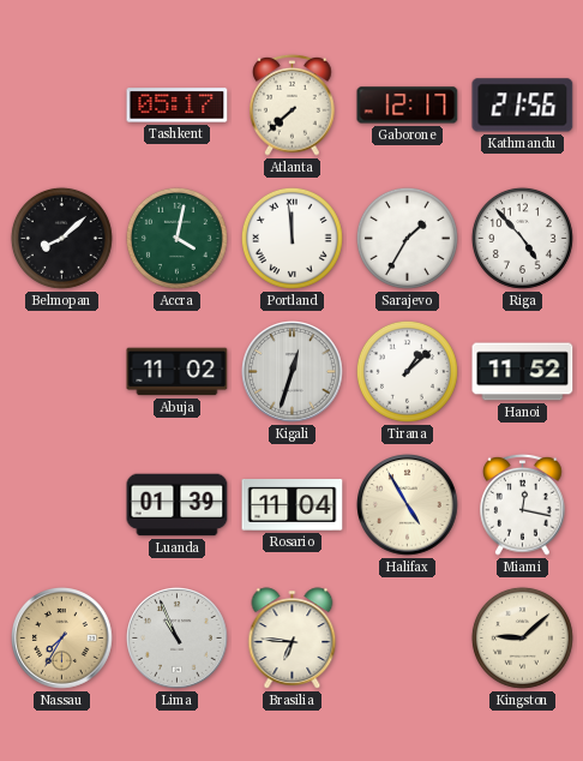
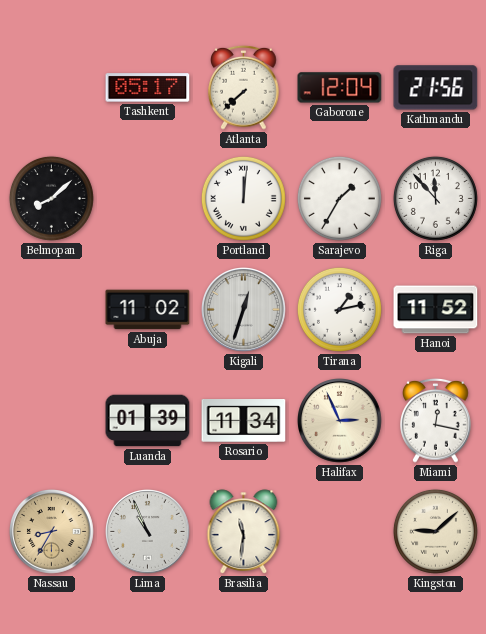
Gaborone: 12:17 -> 12:04
Accra: 4:02 -> none
Portland: 11:59 -> 12:01
Riga: 4:53 -> 11:53
Tirana: 1:08 -> 1:13
Rosario: 11:04 -> 11:34
Halifax: 4:55 -> 2:56
Nassau: 7:35 -> 8:35
Brasilia: 6:46 -> 11:31
